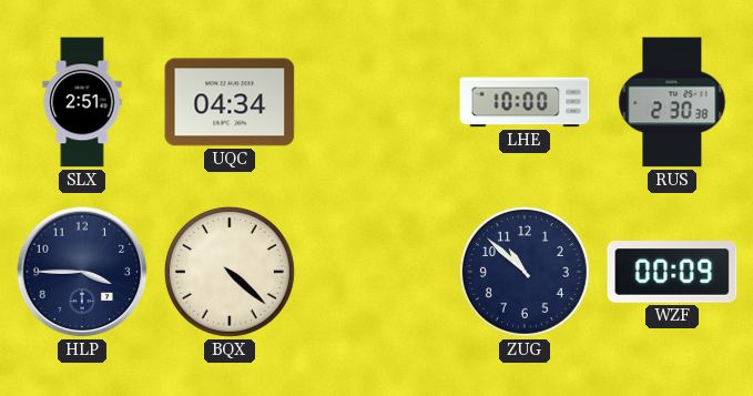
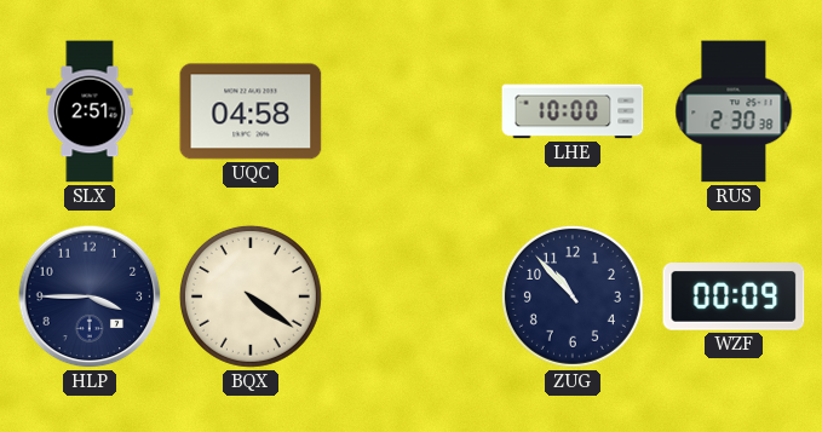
UQC: 04:34 -> 04:58
BQX: 4:22 -> 4:21
ZUG: 10:52 -> 10:53
